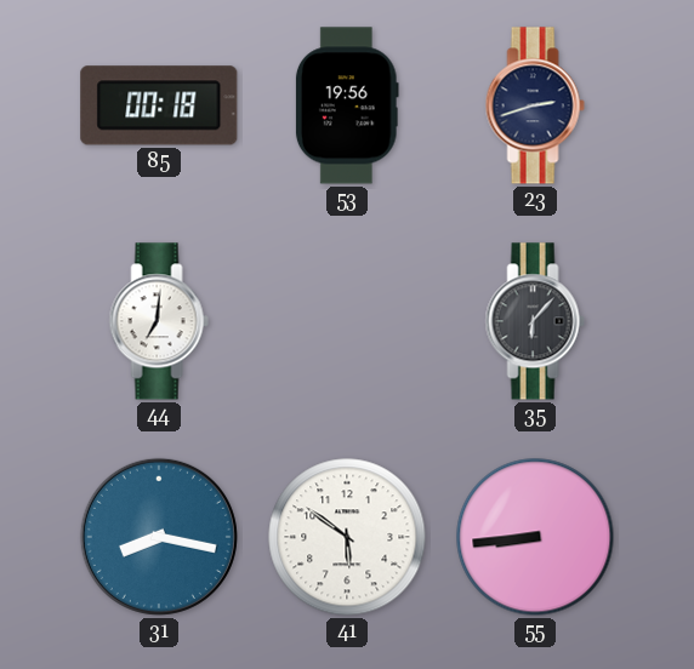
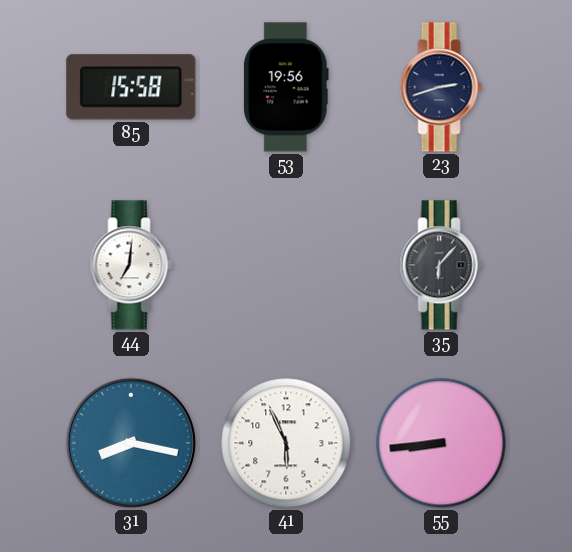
85: 00:18 -> 15:58
41: 5:51 -> 5:56
